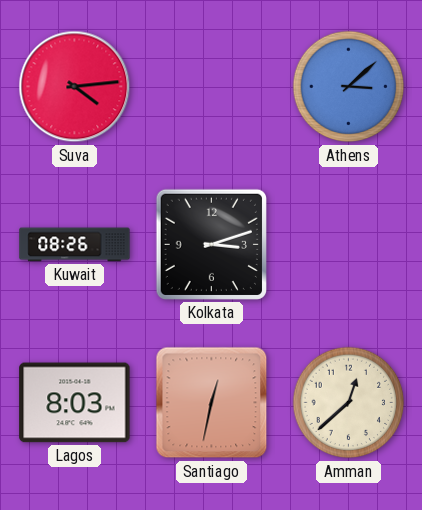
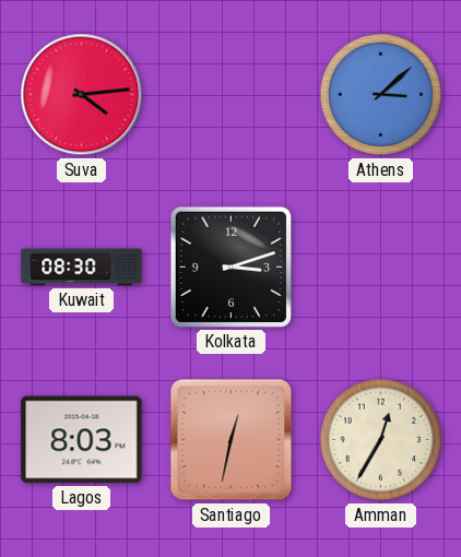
Kuwait: 08:26 -> 08:30
Amman: 12:38 -> 12:35
